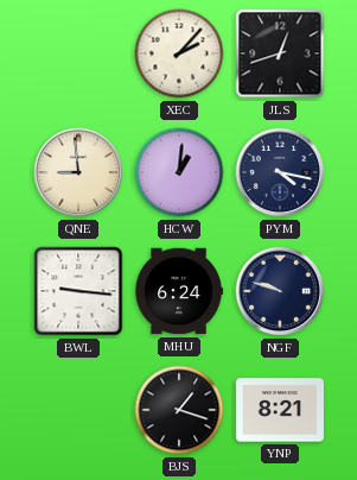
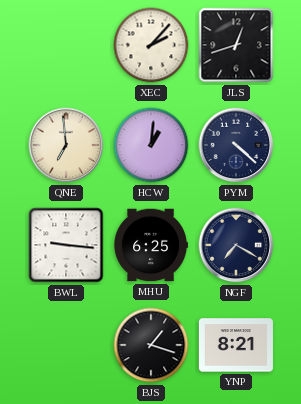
QNE: 8:59 -> 6:59
PYM: 4:17 -> 4:22
MHU: 6:24 -> 6:25
NGF: 9:48 -> 7:20
